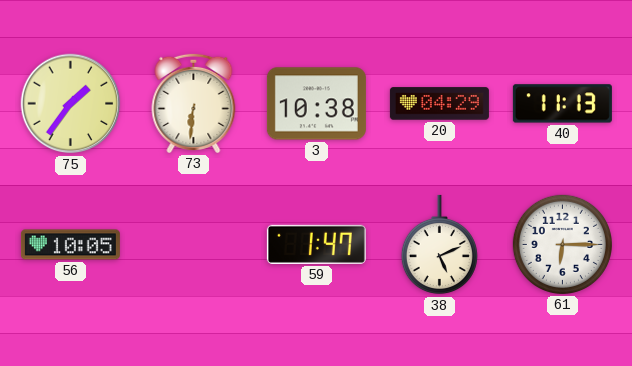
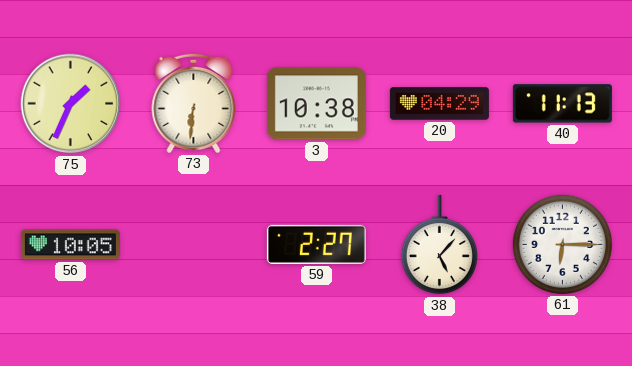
75: 1:36 -> 1:34
59: 1:47 -> 2:27
38: 5:11 -> 5:07
